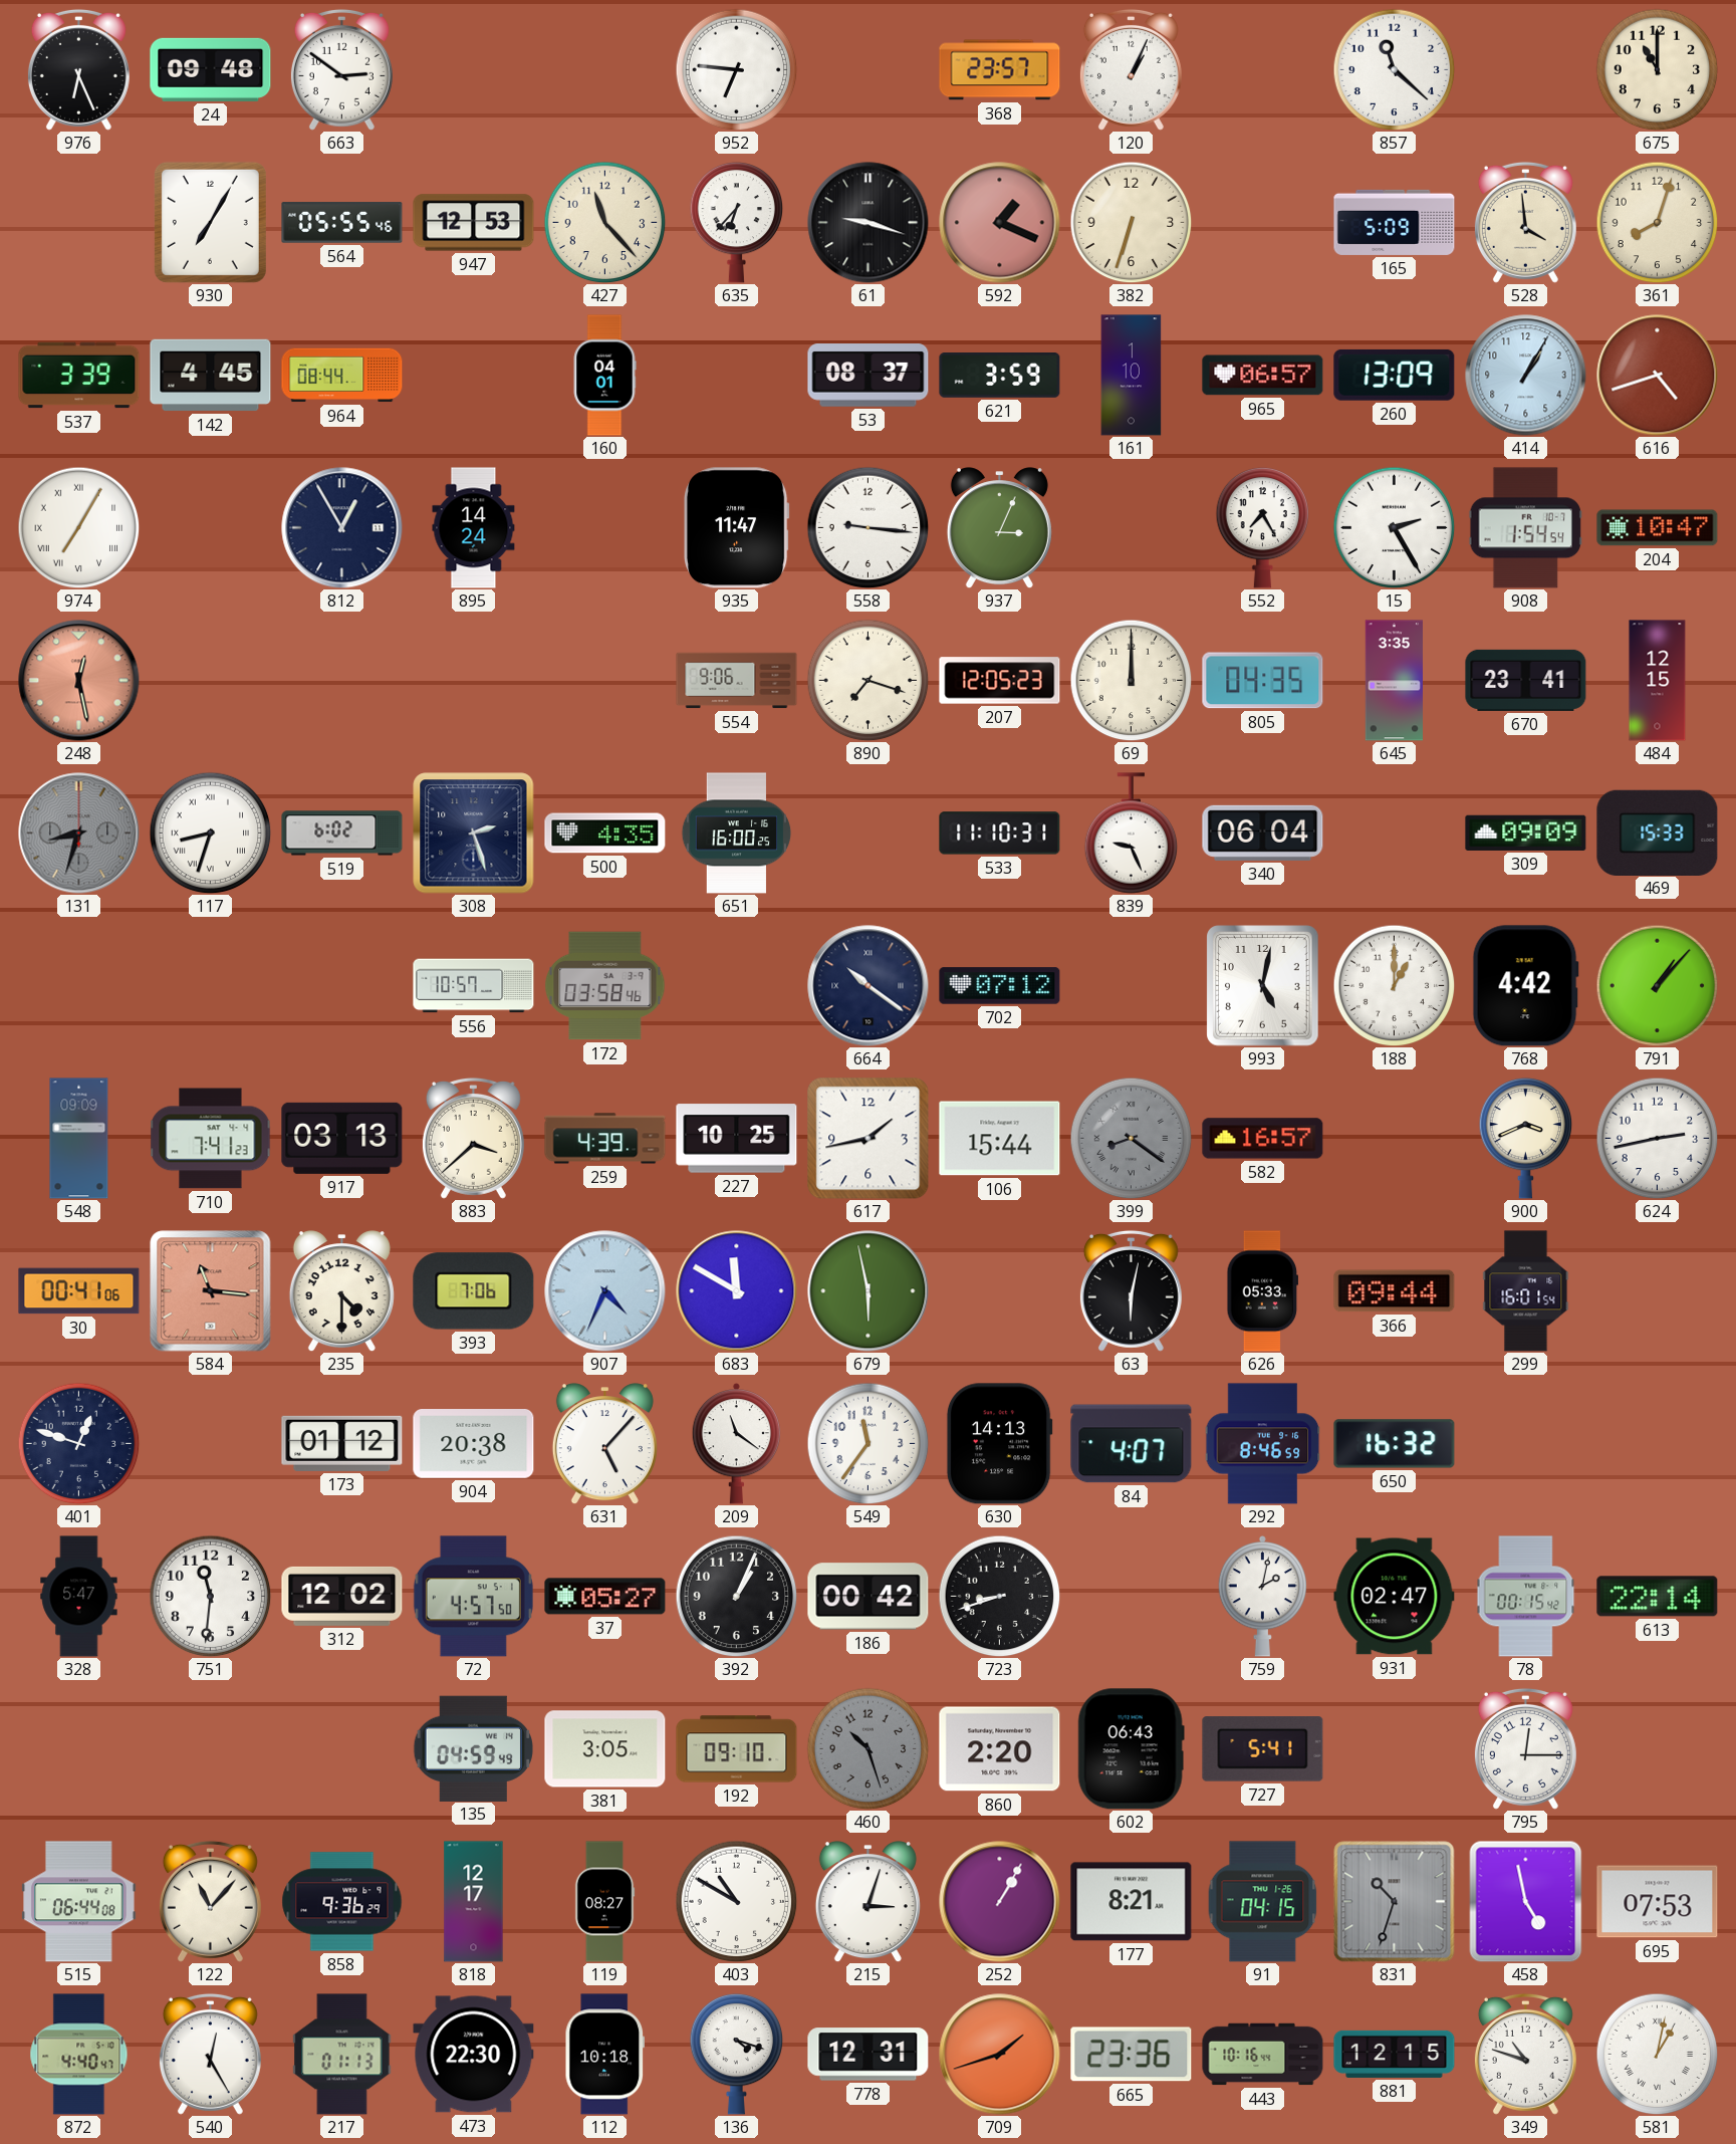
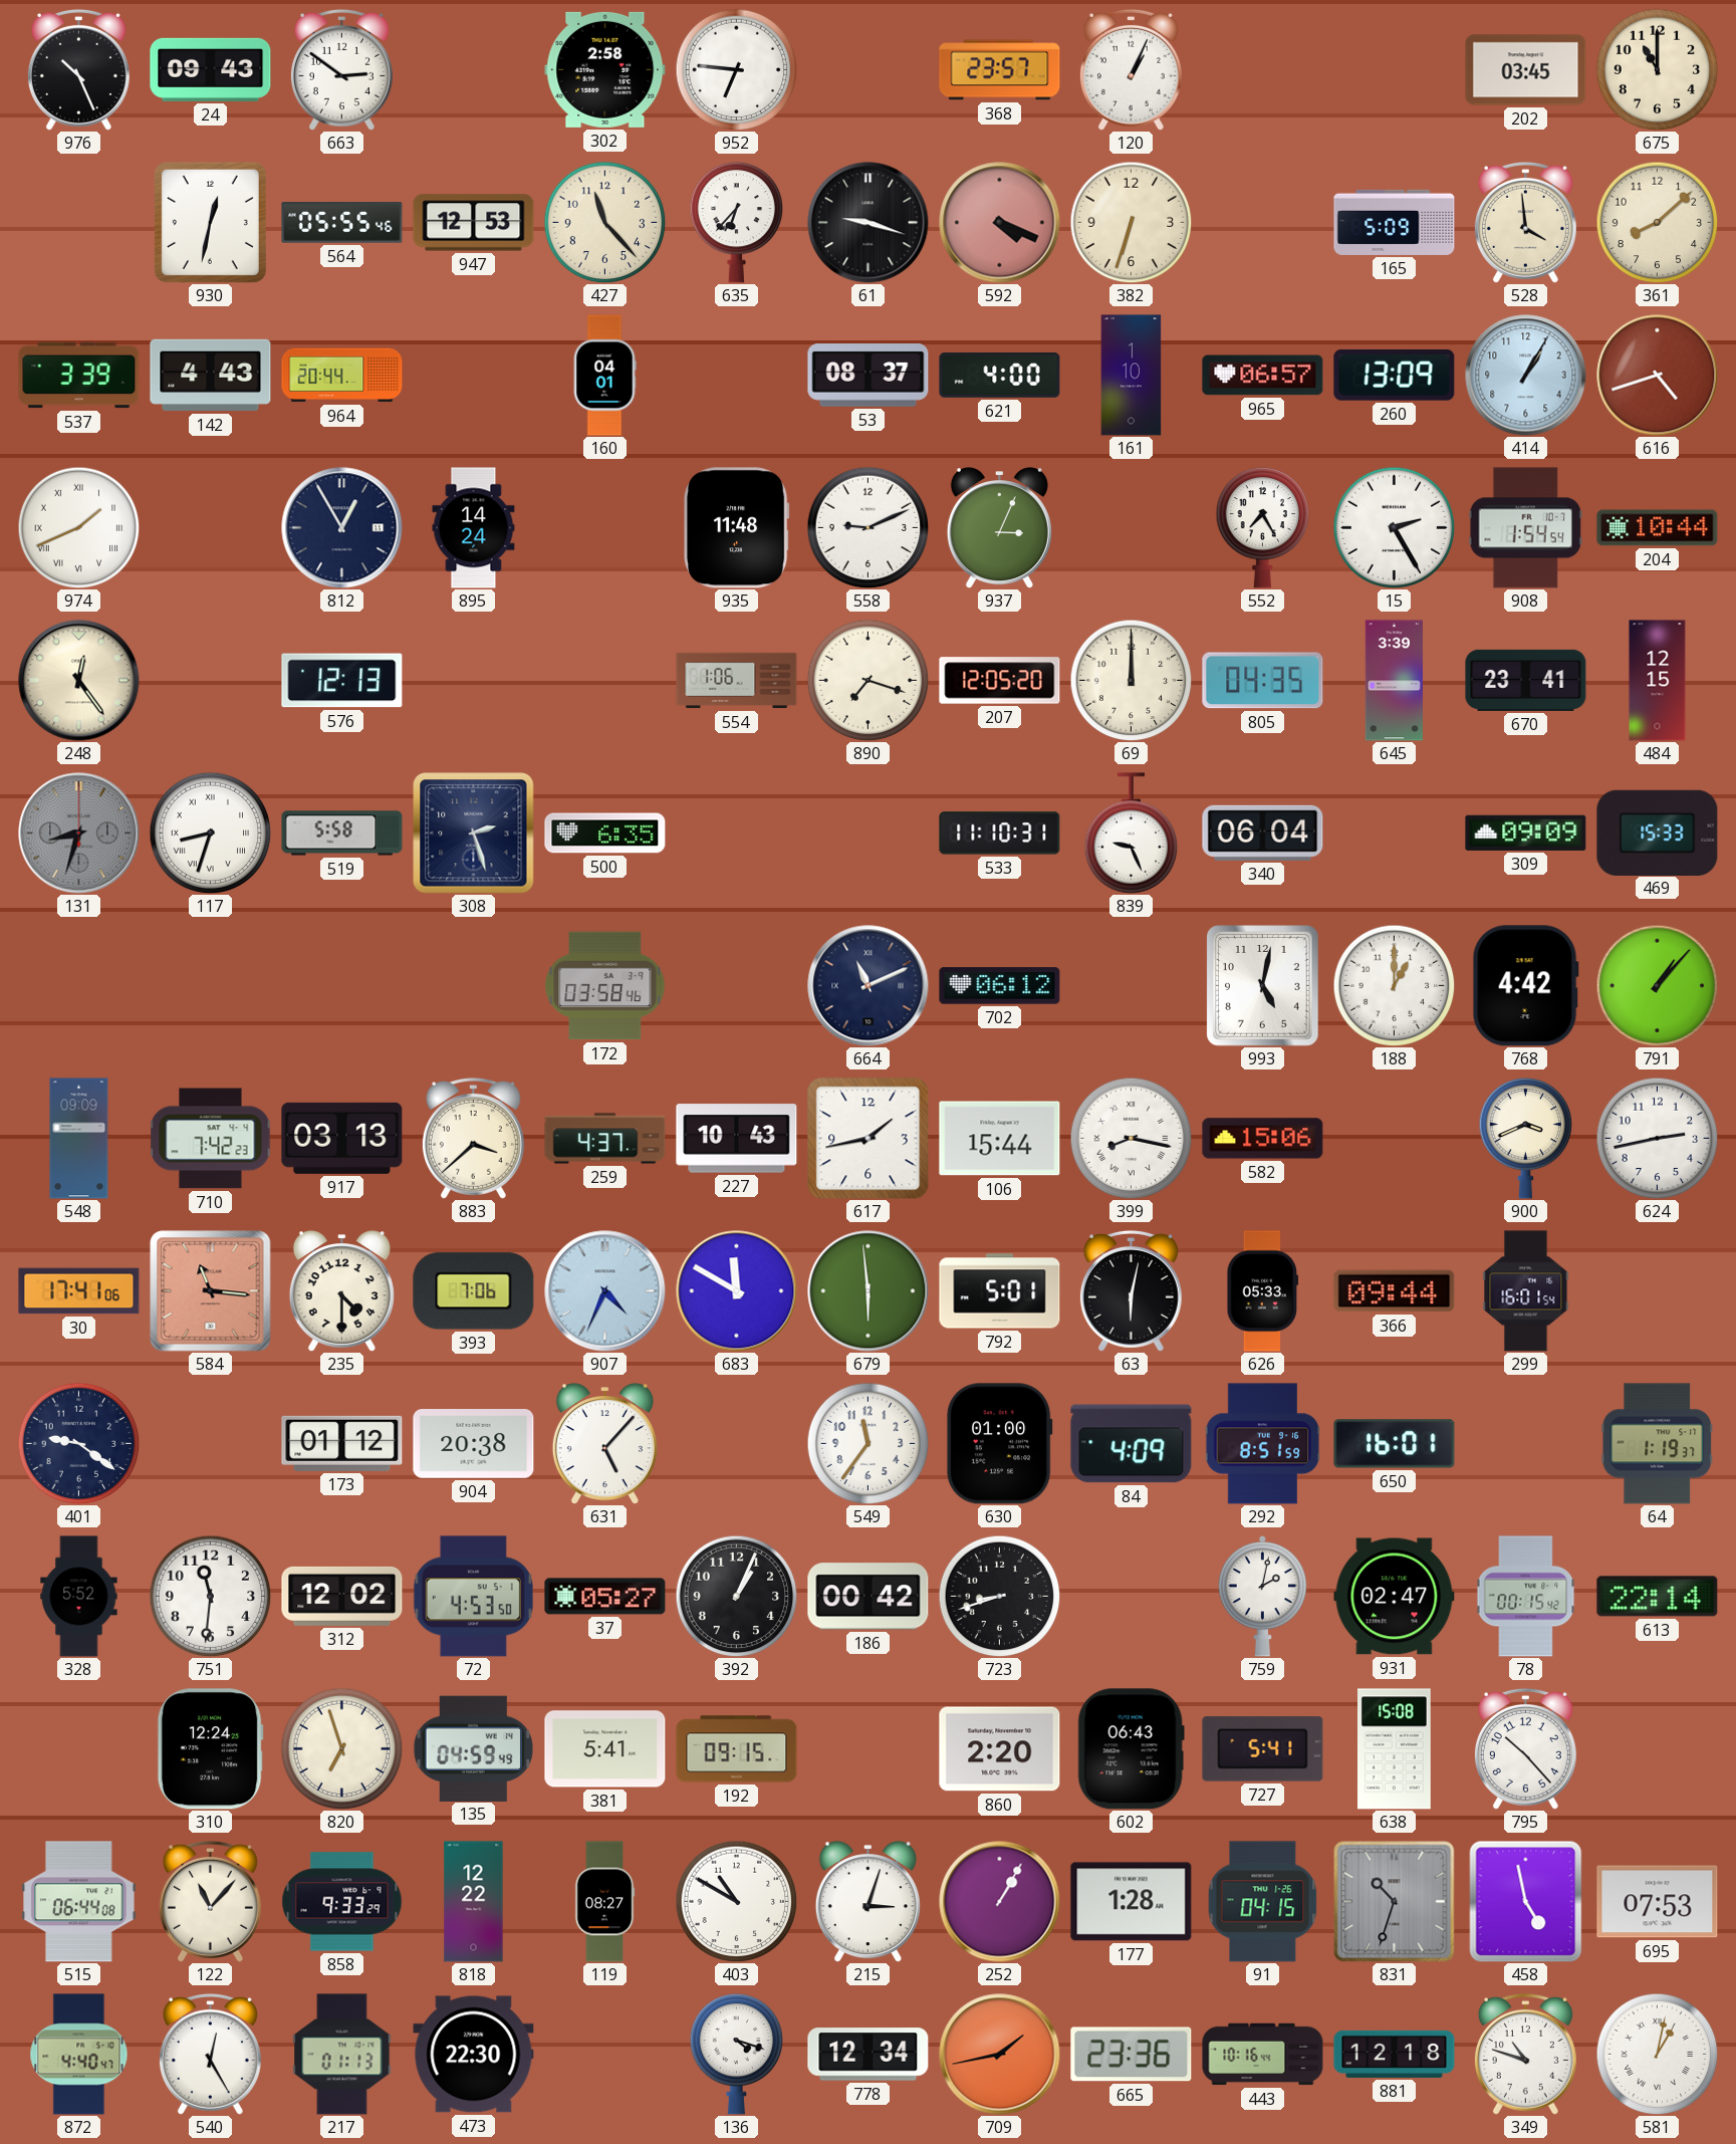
976: 6:26 -> 10:26
24: 09:48 -> 09:43
302: none -> 2:58
857: 11:22 -> none
202: none -> 03:45
930: 7:05 -> 12:32
592: 1:19 -> 4:19
361: 8:03 -> 8:08
142: 4:45 -> 4:43
964: 08:44 -> 20:44
621: 3:59 -> 4:00
974: 7:05 -> 1:41
935: 11:47 -> 11:48
558: 9:16 -> 9:11
204: 10:47 -> 10:44
248: 12:28 -> 12:24
248 dial: salmon -> cream
576: none -> 12:13
554: 9:06 -> 1:06
207: 12:05:23 -> 12:05:20
645: 3:35 -> 3:39
519: 6:02 -> 5:58
500: 4:35 -> 6:35
651: 16:00 -> none
556: 10:57 -> none
664: 10:21 -> 11:11
702: 07:12 -> 06:12
710: 7:41 -> 7:42
259: 4:39 -> 4:37
227: 10:25 -> 10:43
399: 8:21 -> 8:17
399 dial: grey -> white
582: 16:57 -> 15:06
30: 00:41 -> 17:41
679: 5:58 -> 5:59
792: none -> 5:01
401: 12:48 -> 9:21
209: 11:21 -> none
630: 14:13 -> 01:00
84: 4:07 -> 4:09
292: 8:46 -> 8:51
650: 16:32 -> 16:01
64: none -> 1:19
328: 5:47 -> 5:52
72: 4:57 -> 4:53
310: none -> 12:24
820: none -> 6:57
381: 3:05 -> 5:41
192: 09:10 -> 09:15
460: 10:27 -> none
638: none -> 15:08
795: 12:15 -> 10:23
858: 9:36 -> 9:33
818: 12:17 -> 12:22
177: 8:21 -> 1:28
112: 10:18 -> none
778: 12:31 -> 12:34
709: 1:42 -> 1:43
881: 12:15 -> 12:18
